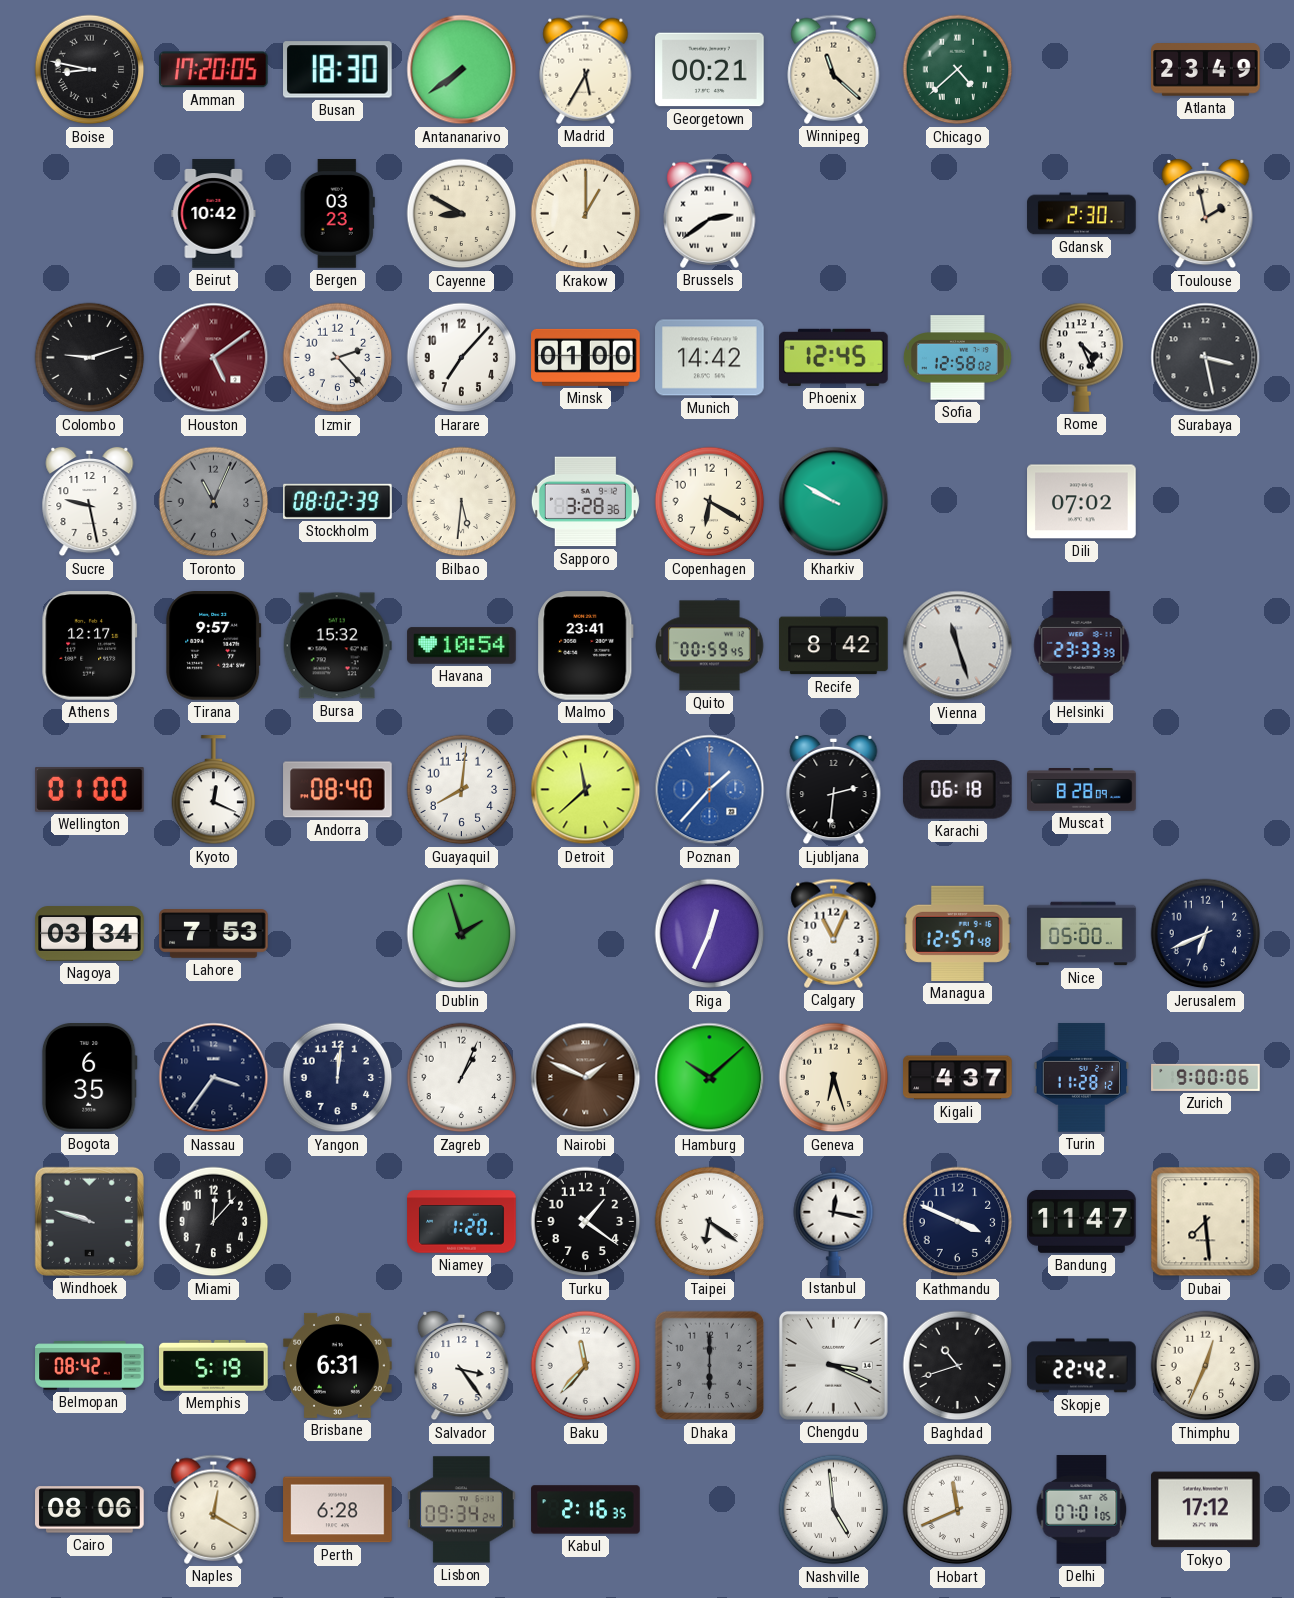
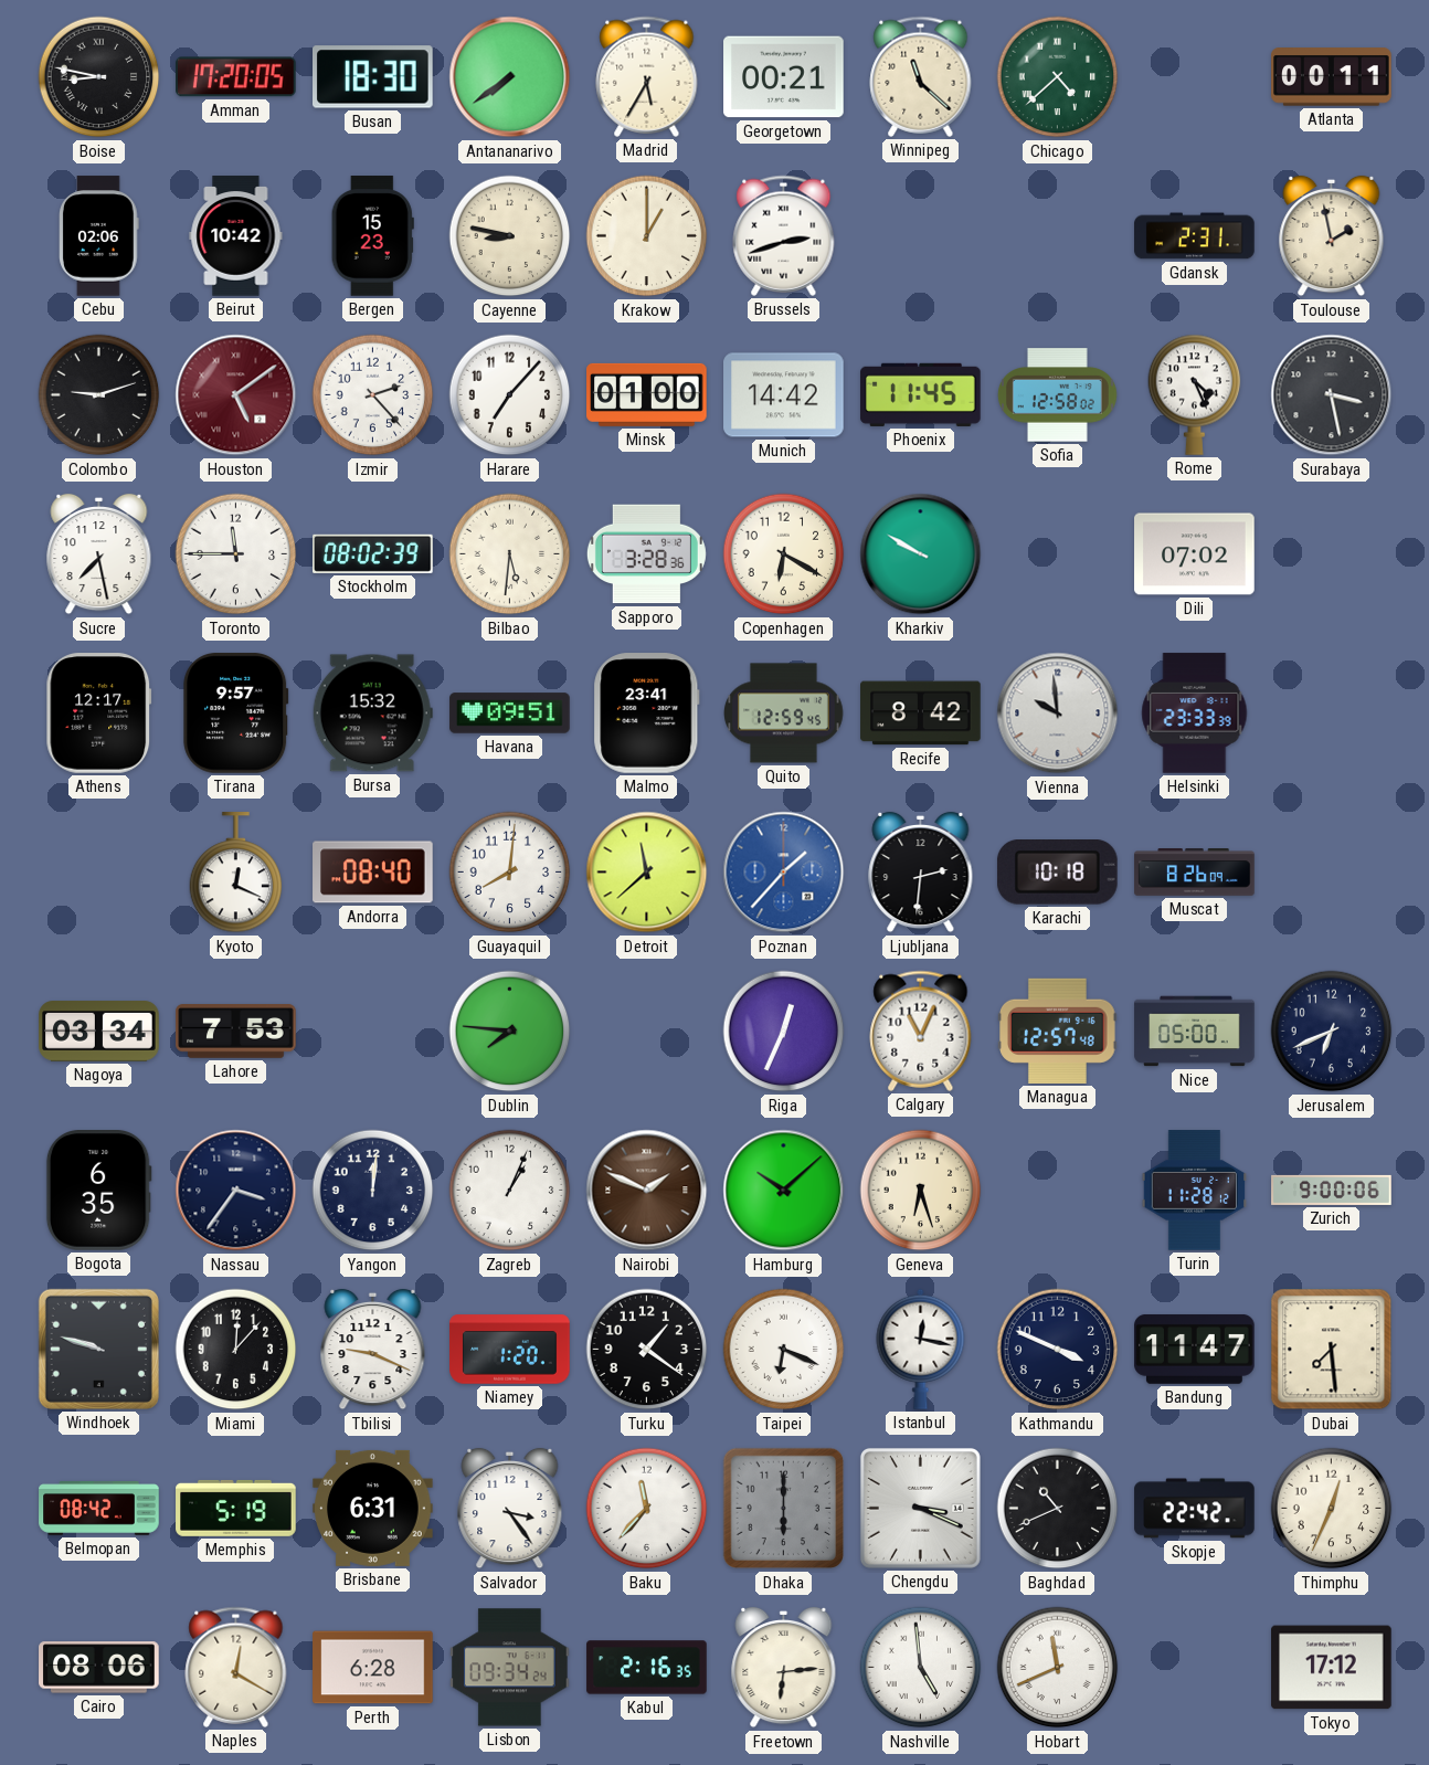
Atlanta: 23:49 -> 00:11
Cebu: none -> 02:06
Bergen: 03:23 -> 15:23
Cayenne: 8:50 -> 8:47
Brussels: 2:39 -> 2:42
Gdansk: 2:30 -> 2:31
Phoenix: 12:45 -> 11:45
Sucre: 9:28 -> 7:28
Toronto: 11:04 -> 11:45
Toronto dial: grey -> white
Havana: 10:54 -> 09:51
Quito: 00:59 -> 12:59
Vienna: 11:27 -> 9:59
Wellington: 01:00 -> none
Karachi: 06:18 -> 10:18
Muscat: 8:28 -> 8:26
Dublin: 1:57 -> 7:46
Kigali: 4:37 -> none
Tbilisi: none -> 9:19
Taipei: 6:21 -> 6:19
Baghdad: 10:42 -> 10:41
Freetown: none -> 6:14
Delhi: 07:01 -> none
